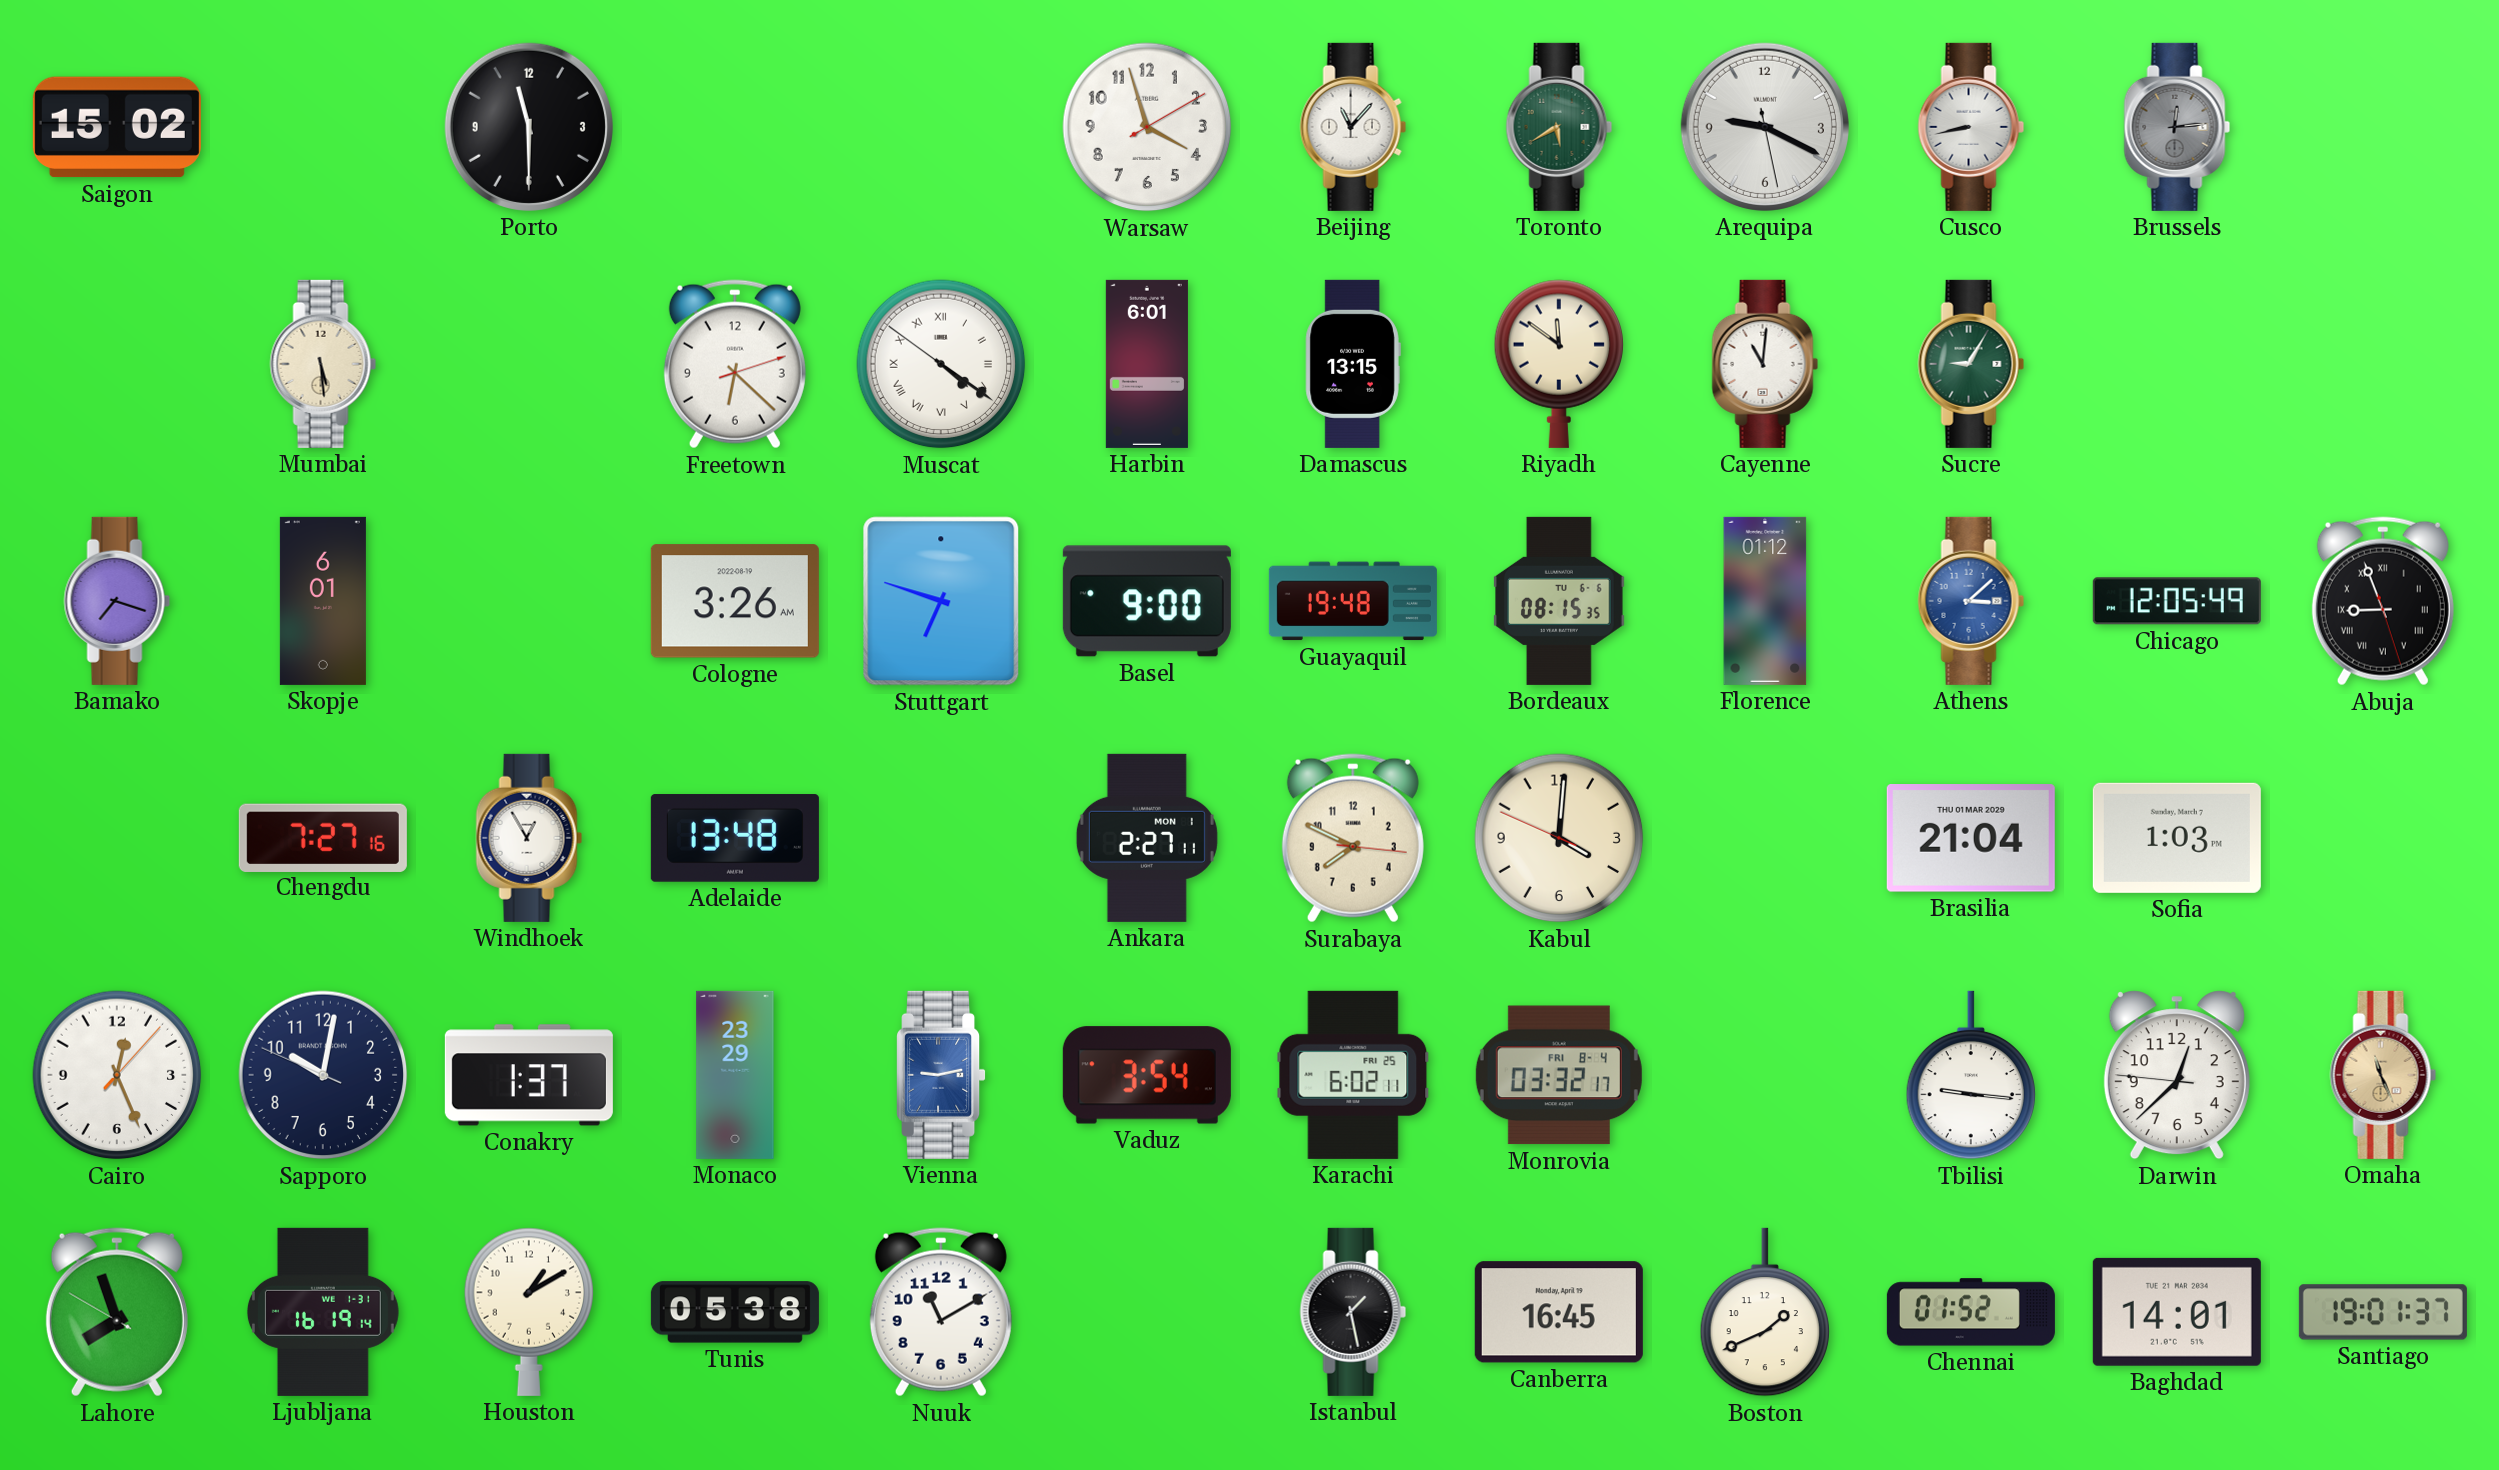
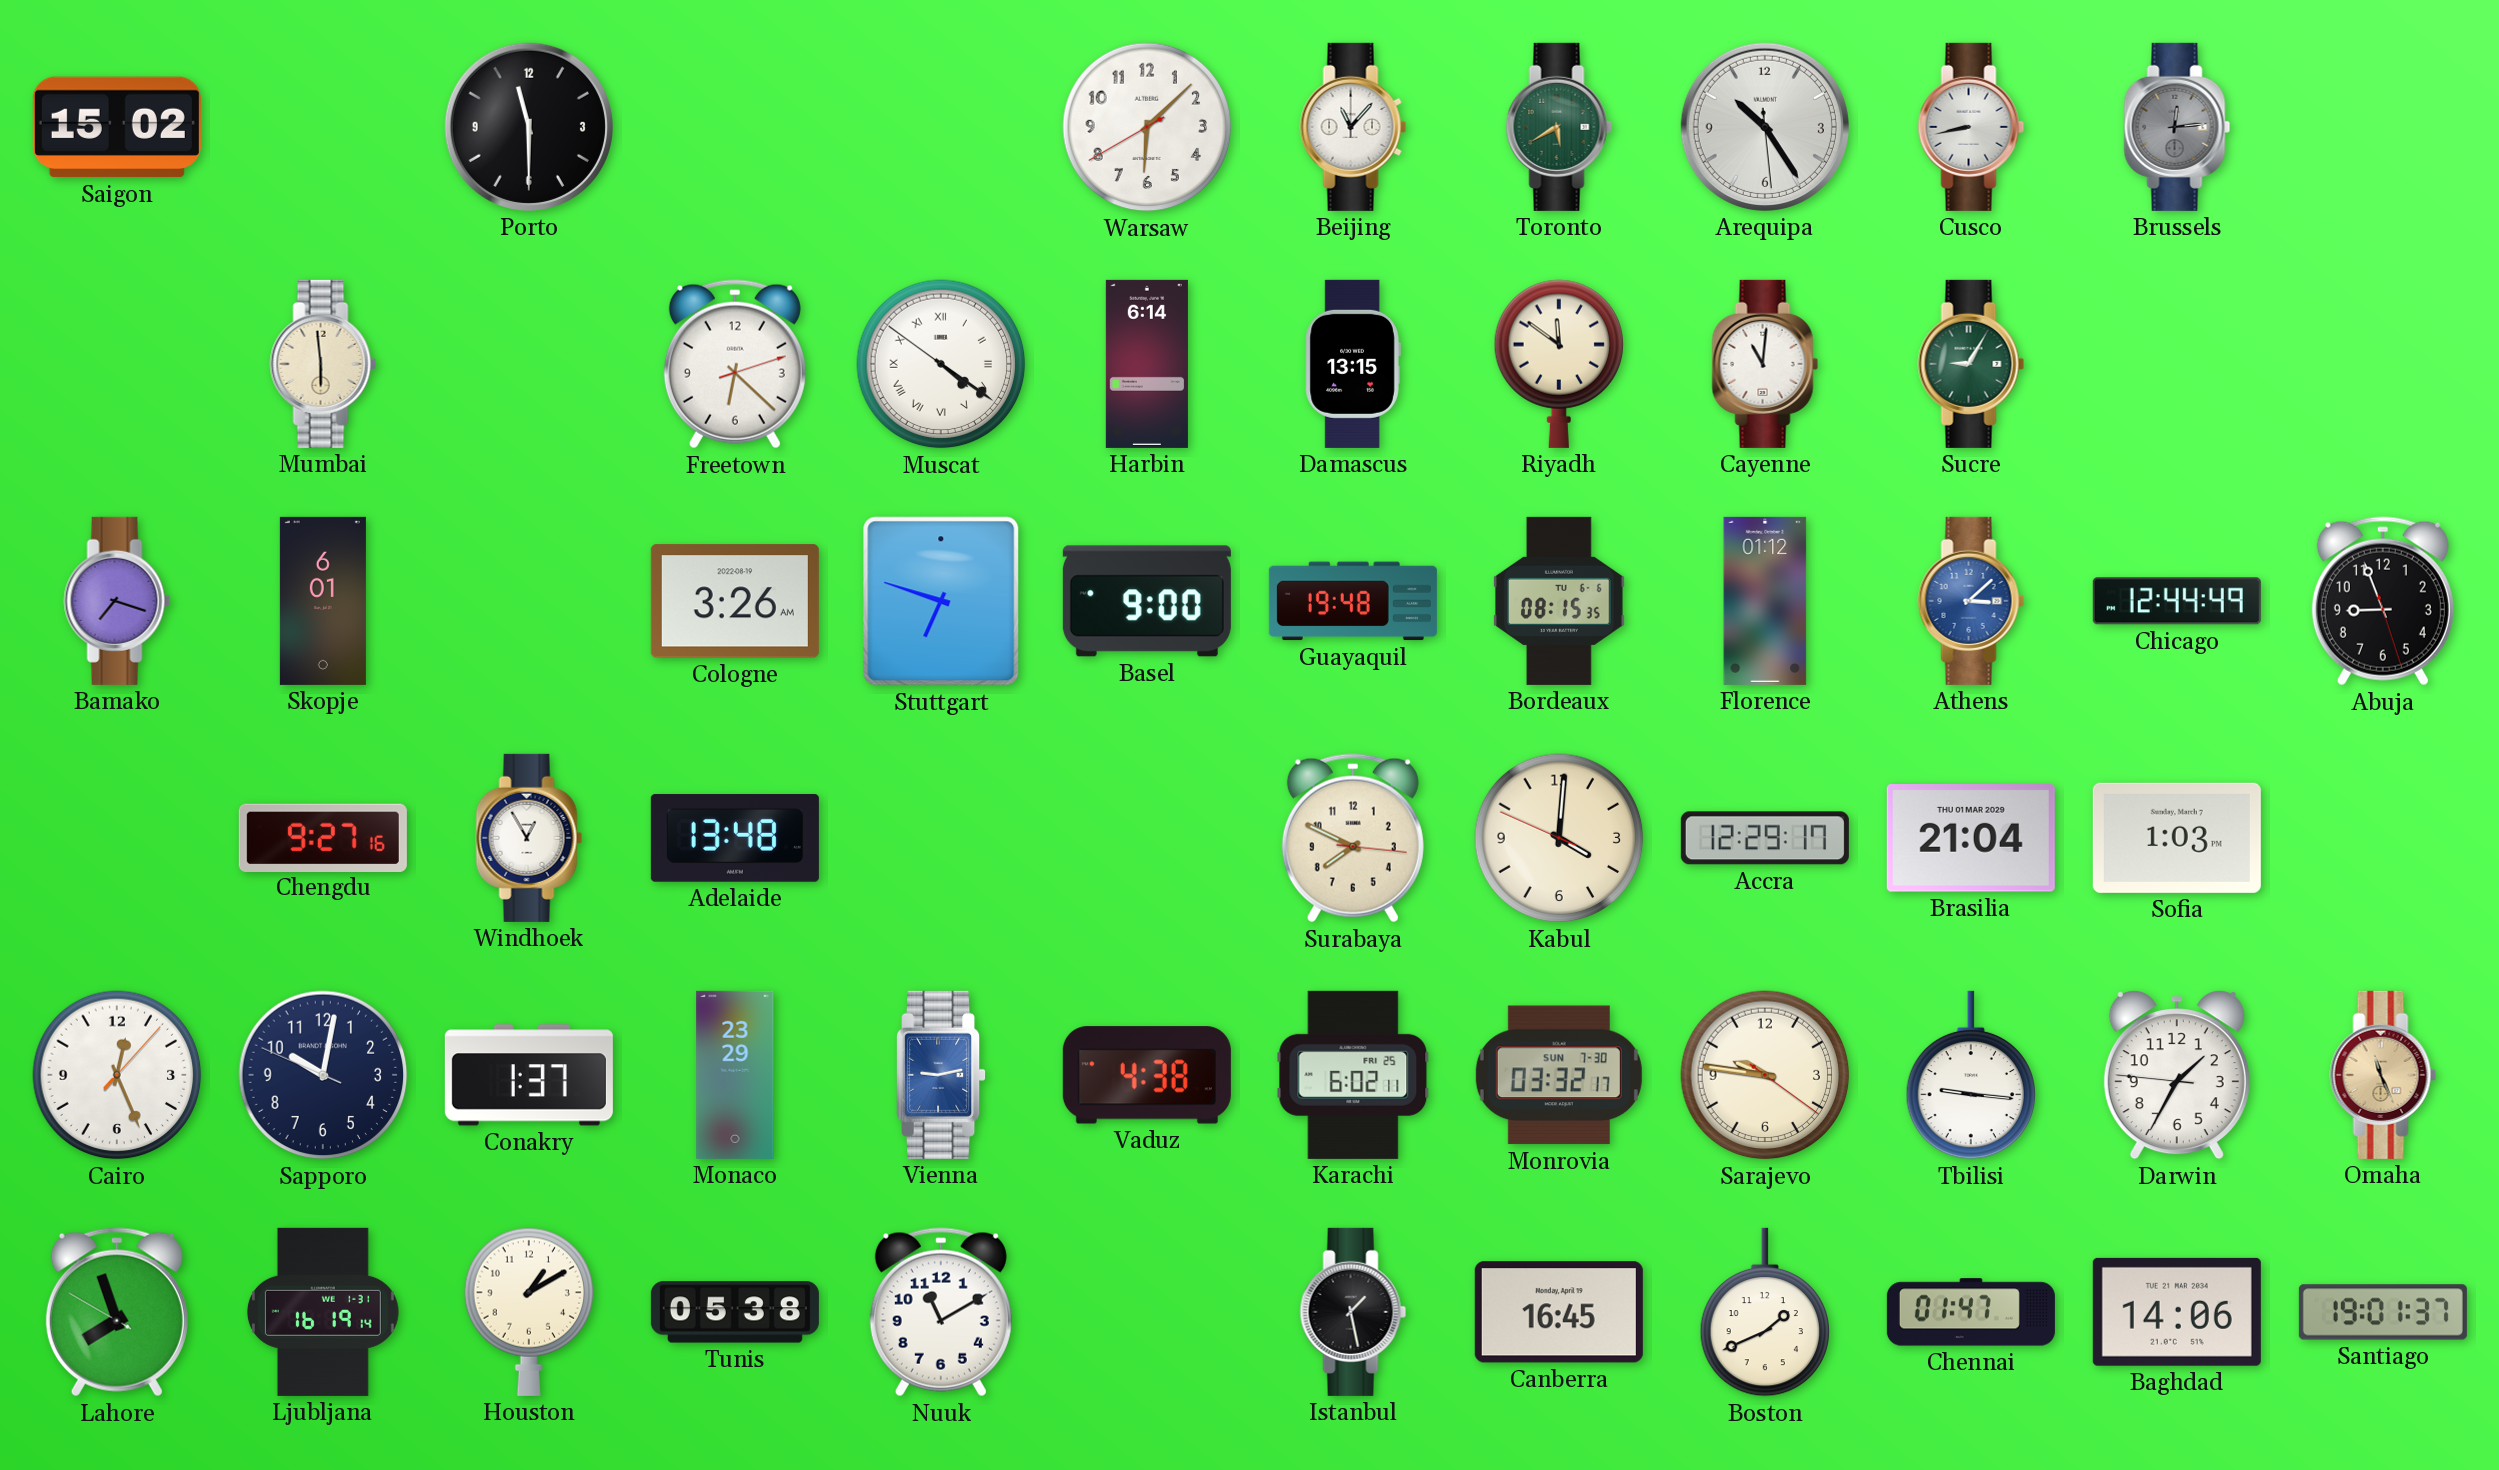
Warsaw: 3:57 -> 6:07
Arequipa: 9:19 -> 10:24
Mumbai: 5:29 -> 5:59
Harbin: 6:01 -> 6:14
Chicago: 12:05 -> 12:44
Abuja numerals: Roman -> Arabic
Chengdu: 7:27 -> 9:27
Ankara: 2:27 -> none
Accra: none -> 12:29
Vaduz: 3:54 -> 4:38
Monrovia date: FRI 8-4 -> SUN 7-30
Sarajevo: none -> 9:46
Darwin: 12:37 -> 1:34
Chennai: 01:52 -> 01:47
Baghdad: 14:01 -> 14:06
